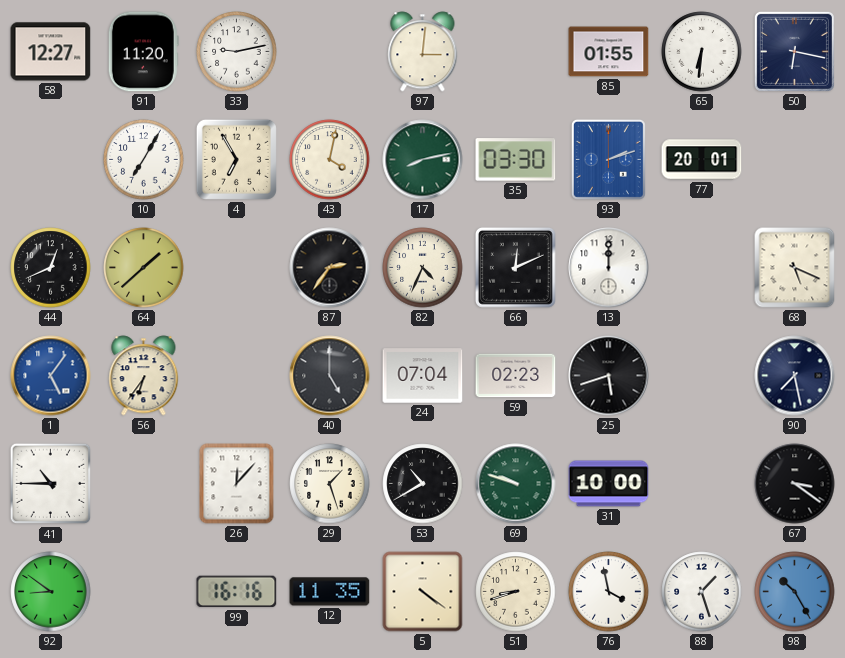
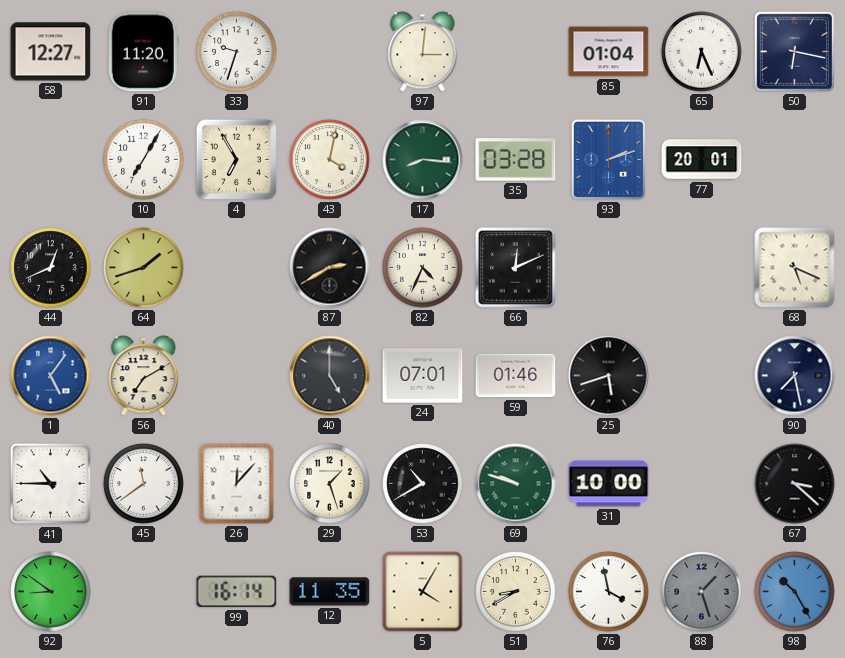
33: 9:13 -> 9:33
85: 01:55 -> 01:04
65: 6:31 -> 6:26
17: 8:13 -> 8:16
35: 03:30 -> 03:28
64: 1:38 -> 1:42
87: 2:36 -> 2:40
13: 12:00 -> none
56: 6:36 -> 7:10
24: 07:04 -> 07:01
59: 02:23 -> 01:46
45: none -> 11:39
67: 3:21 -> 3:22
99: 16:16 -> 16:14
5: 4:21 -> 4:05
51: 8:42 -> 8:40
88 dial: white -> grey
